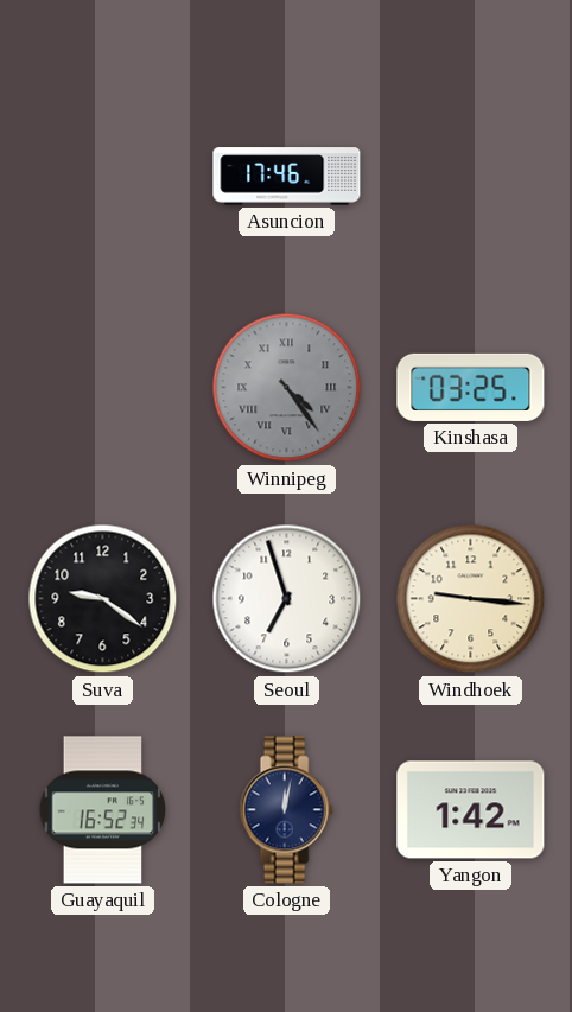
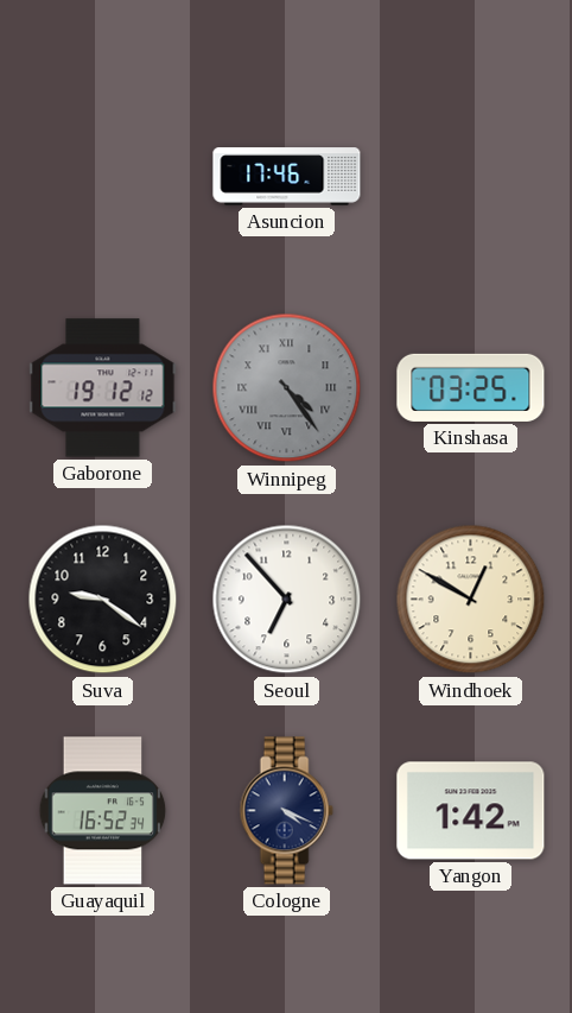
Gaborone: none -> 19:12
Seoul: 6:57 -> 6:53
Windhoek: 9:16 -> 12:50
Cologne: 12:02 -> 4:19
